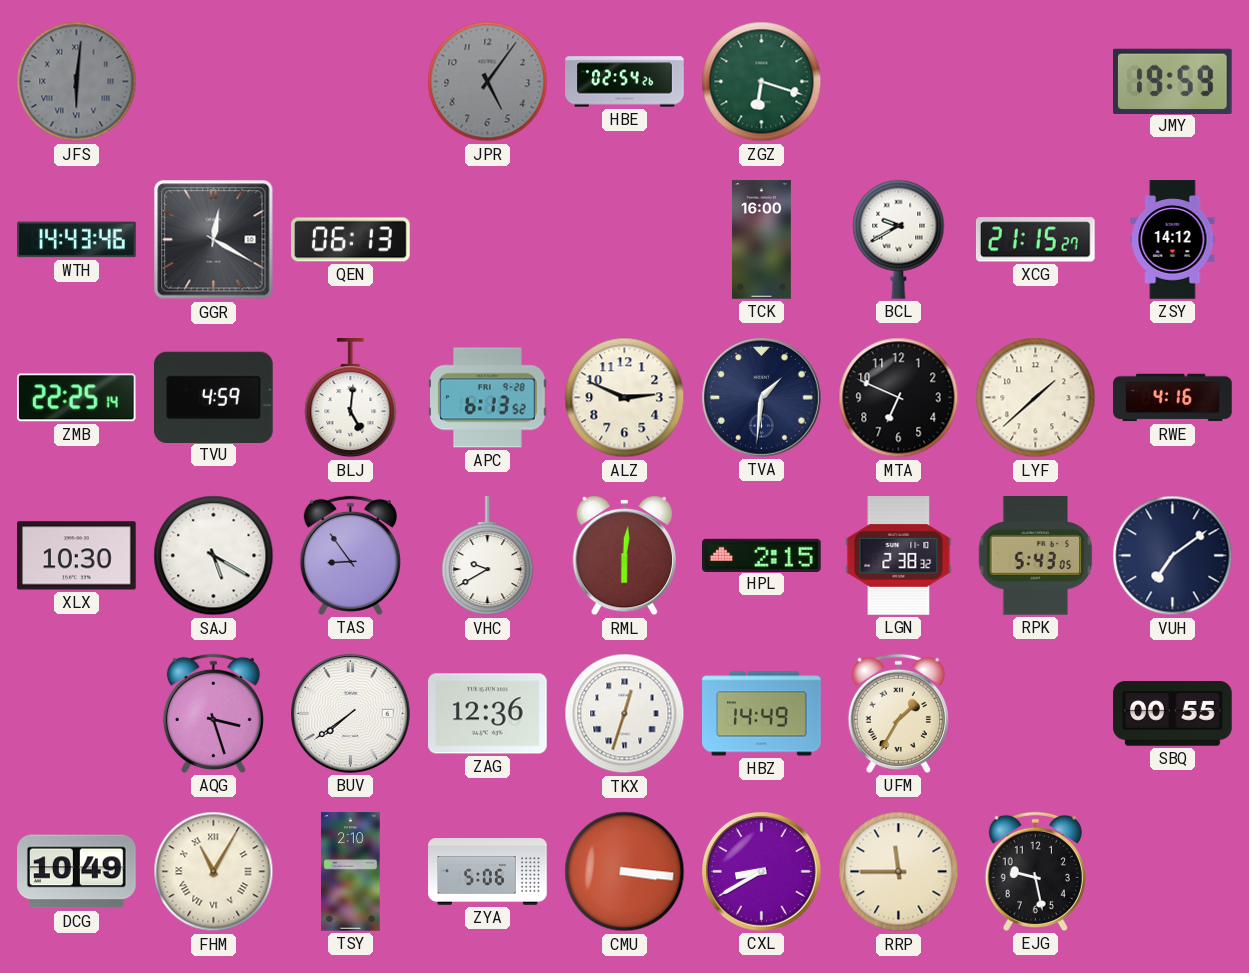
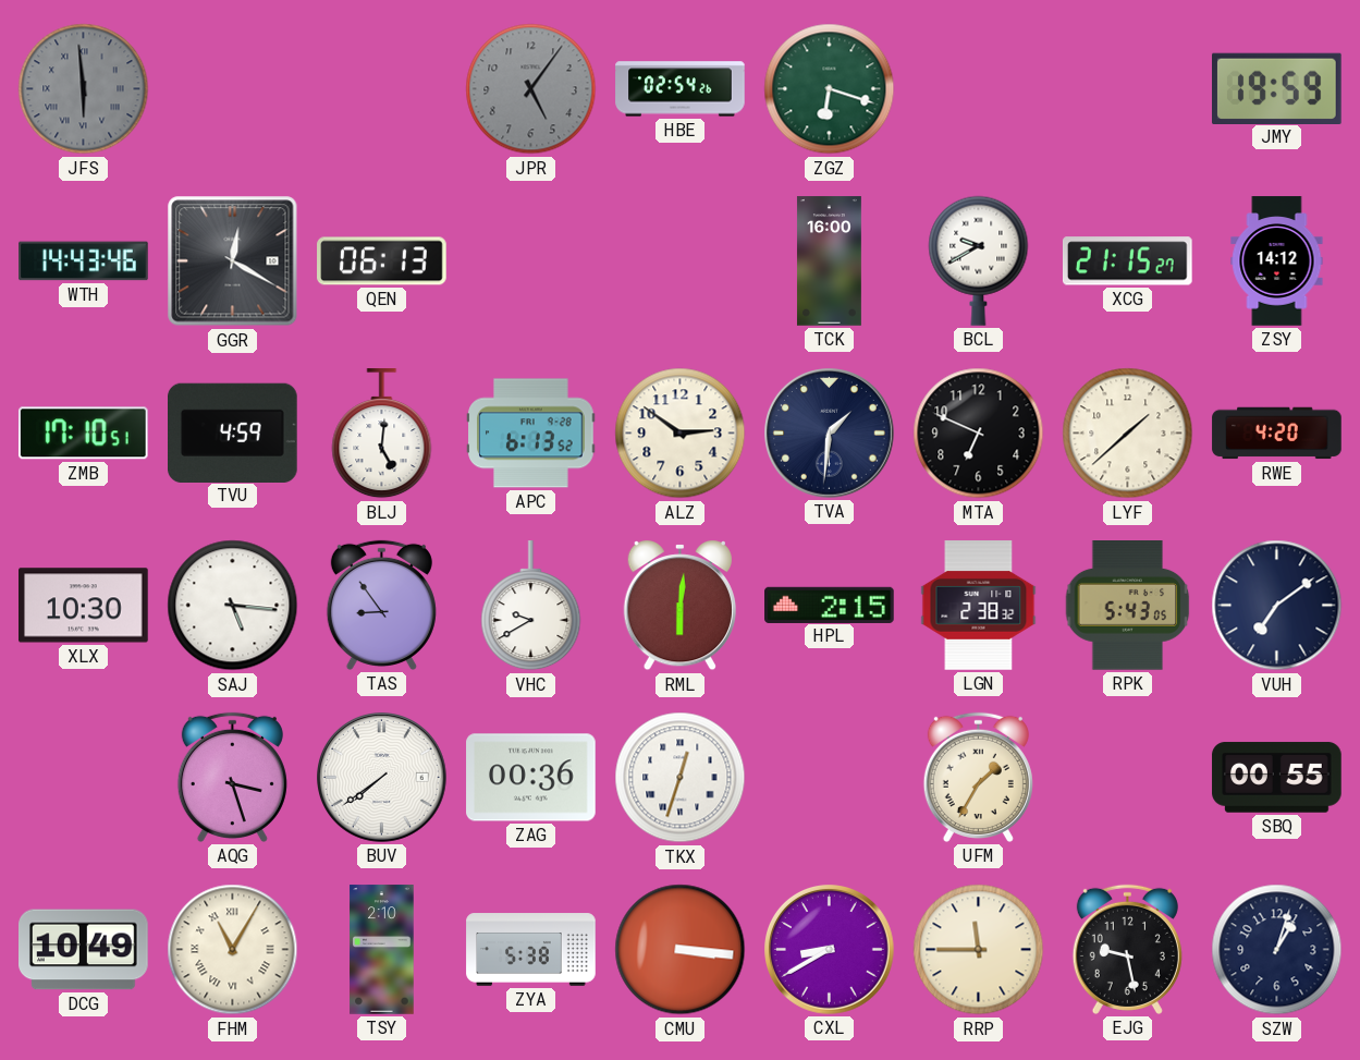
JFS: 6:01 -> 5:59
ZMB: 22:25 -> 17:10
ALZ: 2:49 -> 2:51
RWE: 4:16 -> 4:20
SAJ: 5:20 -> 5:16
ZAG: 12:36 -> 00:36
HBZ: 14:49 -> none
ZYA: 5:06 -> 5:38
SZW: none -> 1:03
